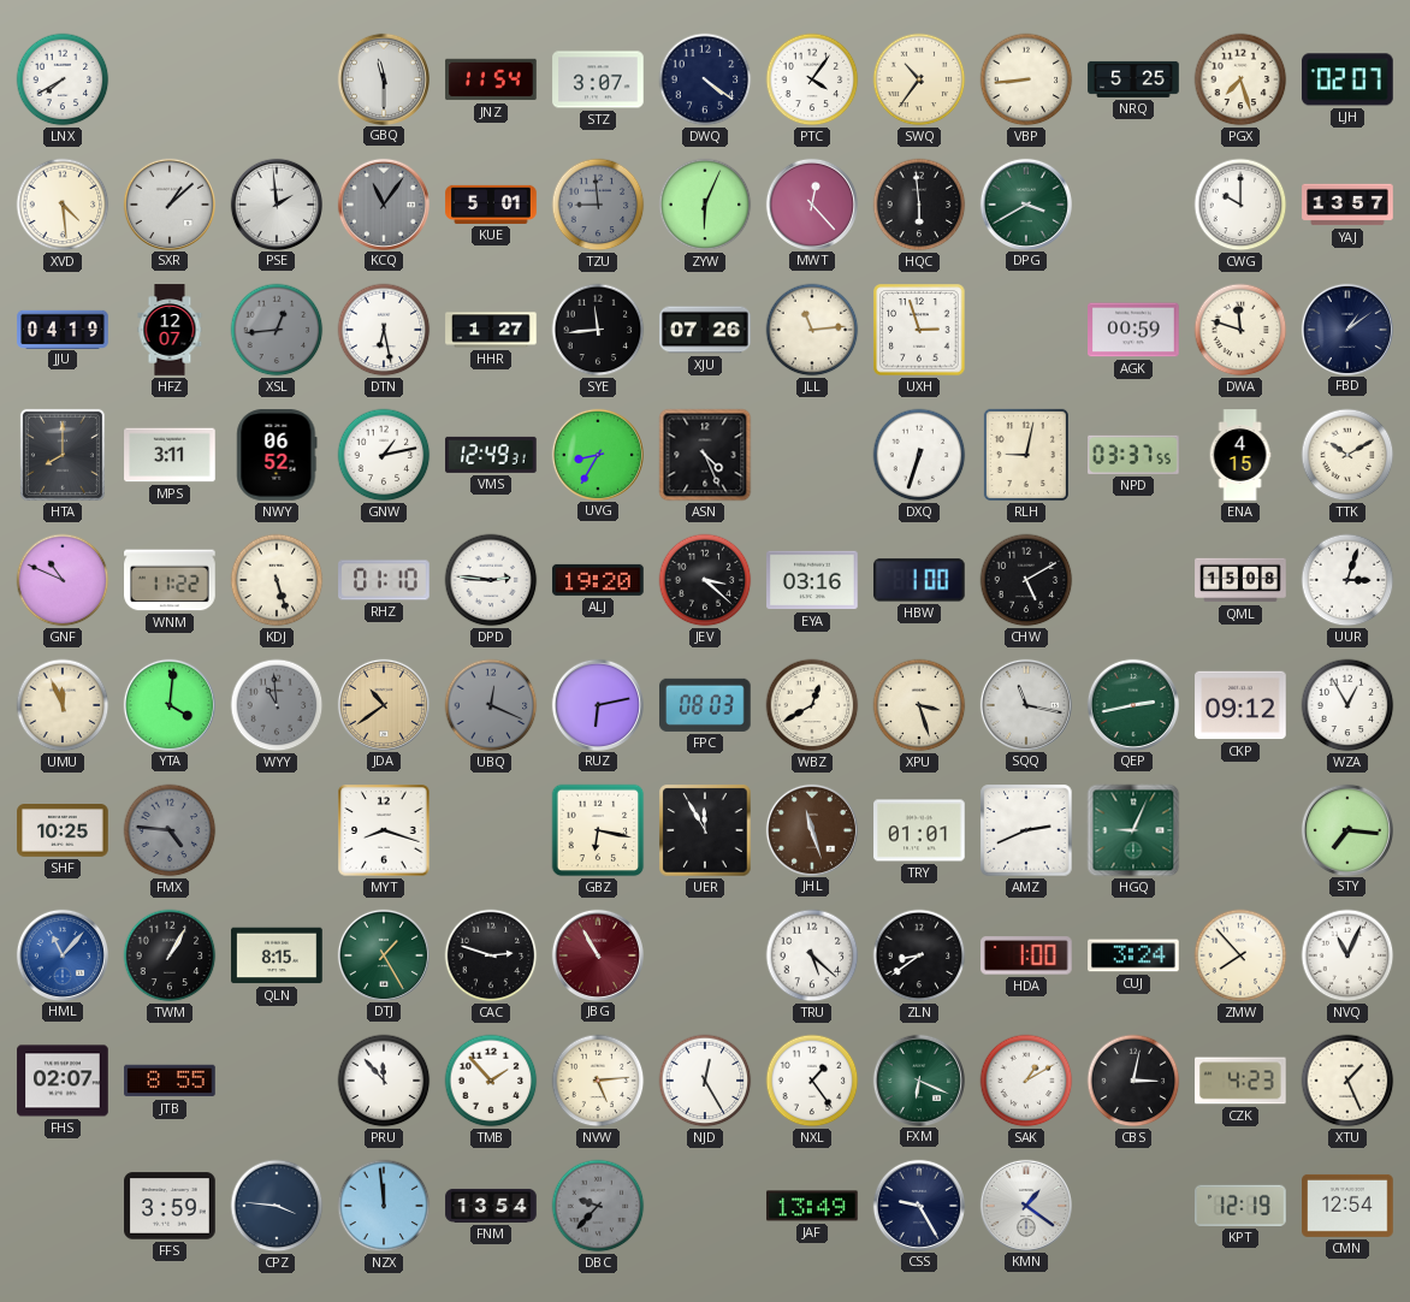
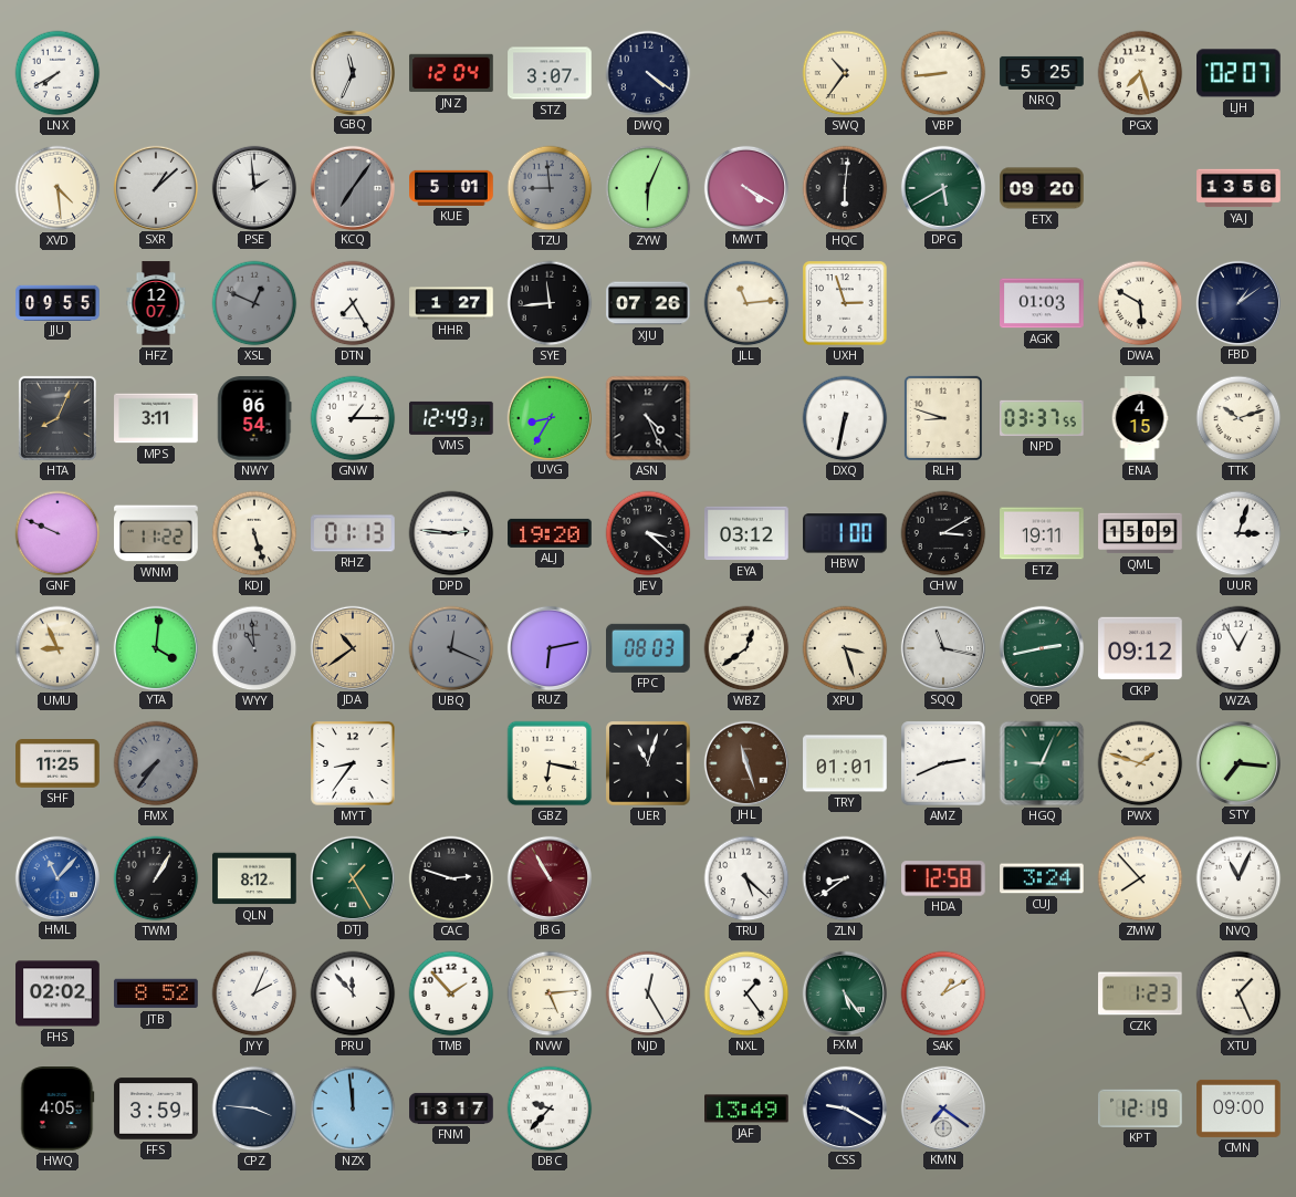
GBQ: 11:30 -> 11:34
JNZ: 11:54 -> 12:04
PTC: 4:06 -> none
KCQ: 11:06 -> 7:06
MWT: 12:23 -> 4:20
HQC: 5:59 -> 6:01
DPG: 3:40 -> 5:40
ETX: none -> 09:20
CWG: 10:00 -> none
YAJ: 13:57 -> 13:56
JJU: 04:19 -> 09:55
XSL: 12:44 -> 12:49
DTN: 6:28 -> 7:25
AGK: 00:59 -> 01:03
DWA: 11:48 -> 5:50
HTA: 8:00 -> 8:04
NWY: 06:52 -> 06:54
GNW: 1:13 -> 1:15
DXQ: 6:33 -> 6:32
RLH: 9:02 -> 8:48
TTK: 10:10 -> 10:12
GNF: 10:49 -> 9:49
RHZ: 01:10 -> 01:13
EYA: 03:16 -> 03:12
CHW: 5:10 -> 3:10
ETZ: none -> 19:11
QML: 15:08 -> 15:09
UMU: 11:56 -> 8:56
WBZ: 12:40 -> 12:39
SHF: 10:25 -> 11:25
FMX: 4:46 -> 7:36
MYT: 8:18 -> 8:36
UER: 11:55 -> 11:03
PWX: none -> 1:48
QLN: 8:15 -> 8:12
HDA: 1:00 -> 12:58
FHS: 02:07 -> 02:02
JTB: 8:55 -> 8:52
JYY: none -> 2:04
FXM: 6:19 -> 5:24
CBS: 3:02 -> none
CZK: 4:23 -> 1:23
HWQ: none -> 4:05
FNM: 13:54 -> 13:17
DBC dial: grey -> white
CSS: 9:25 -> 9:20
KMN: 1:21 -> 7:21
CMN: 12:54 -> 09:00
